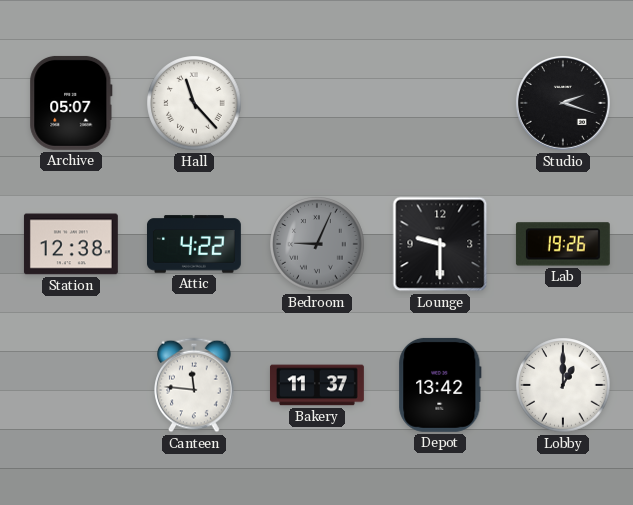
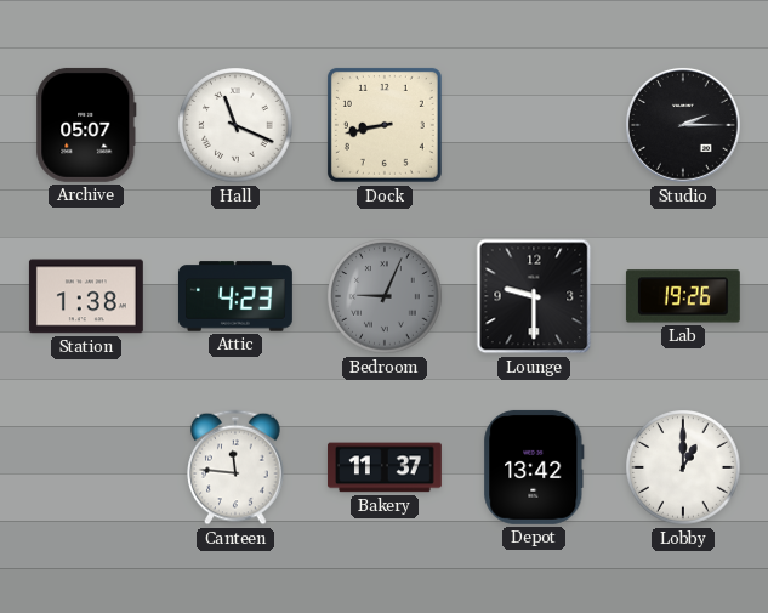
Hall: 11:23 -> 11:19
Dock: none -> 8:43
Studio: 2:18 -> 2:15
Station: 12:38 -> 1:38
Attic: 4:22 -> 4:23
